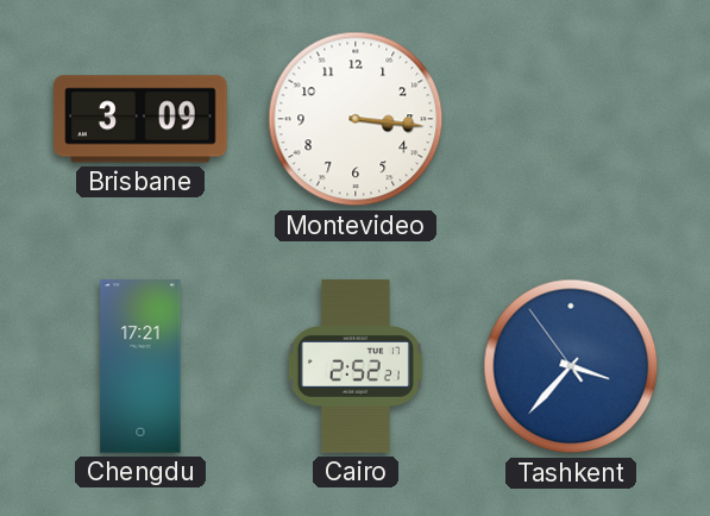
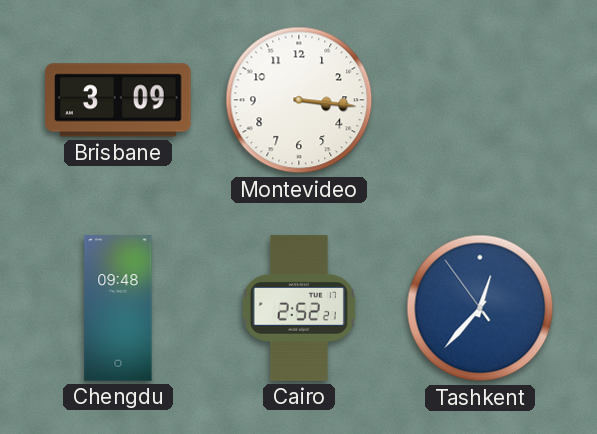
Chengdu: 17:21 -> 09:48
Tashkent: 3:36 -> 12:36
